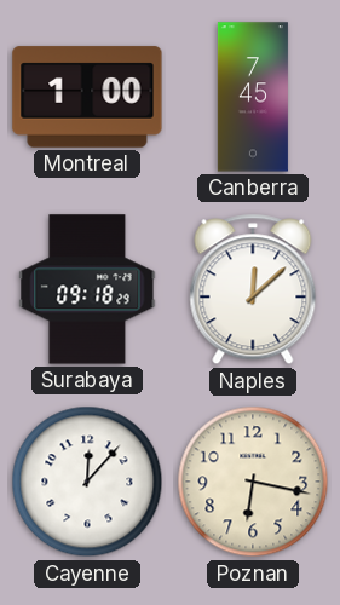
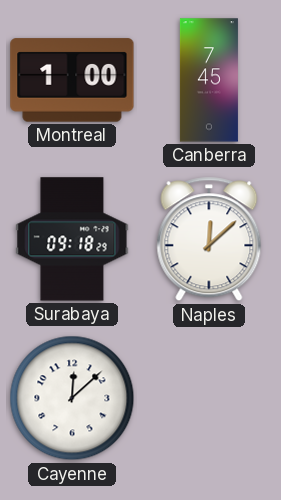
Cayenne: 12:07 -> 12:08
Poznan: 6:17 -> none
